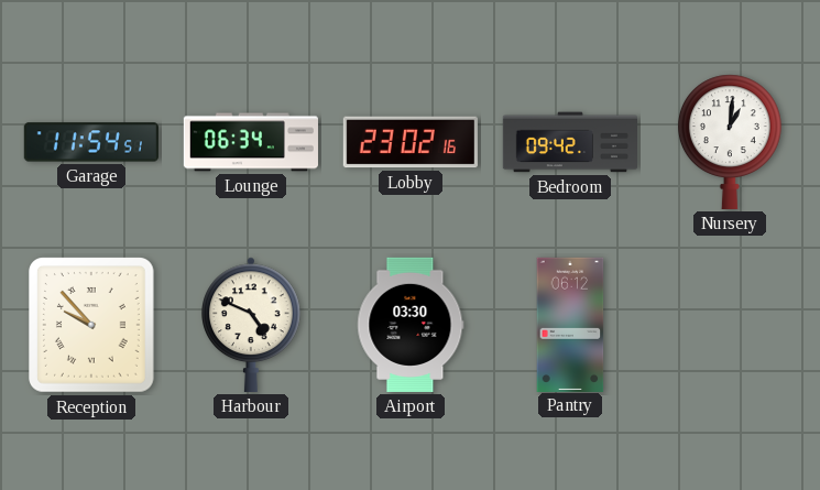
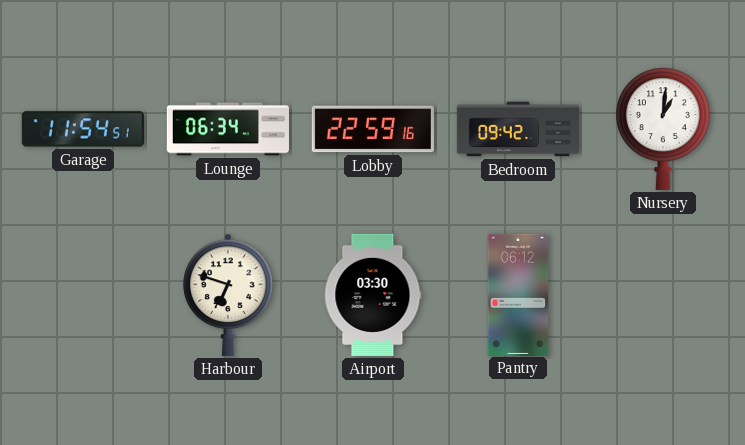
Lobby: 23:02 -> 22:59
Reception: 9:53 -> none
Harbour: 4:49 -> 6:48
